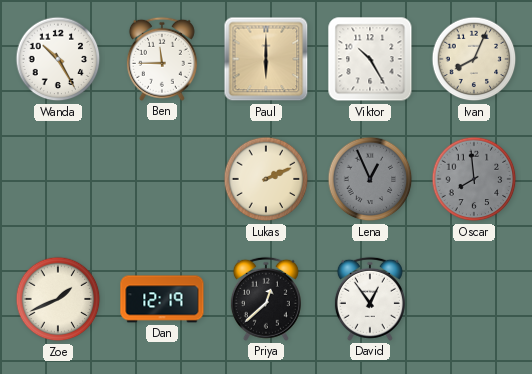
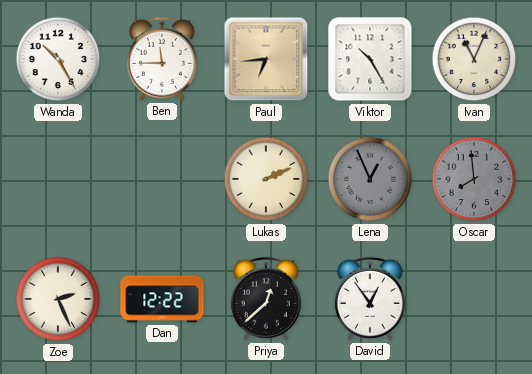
Paul: 6:00 -> 6:44
Ivan: 8:04 -> 11:04
Zoe: 1:41 -> 2:26
Dan: 12:19 -> 12:22
